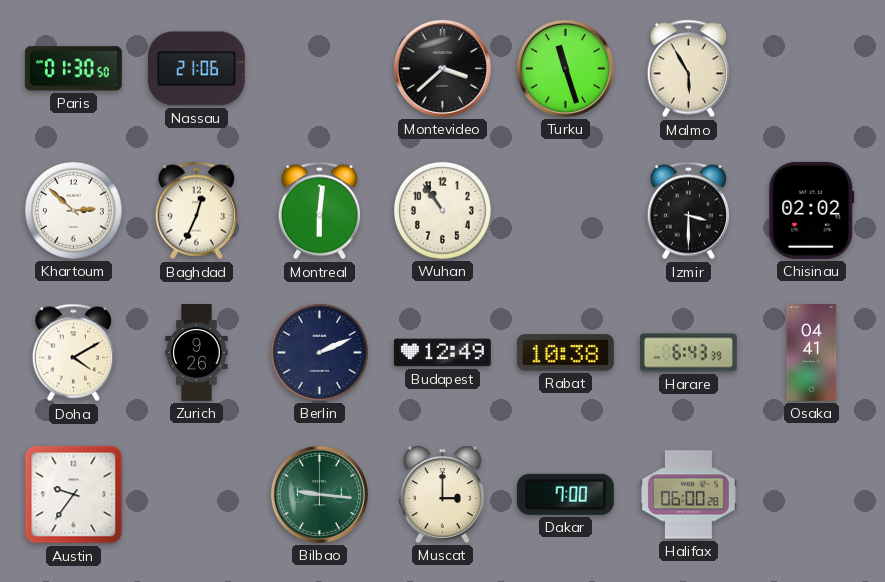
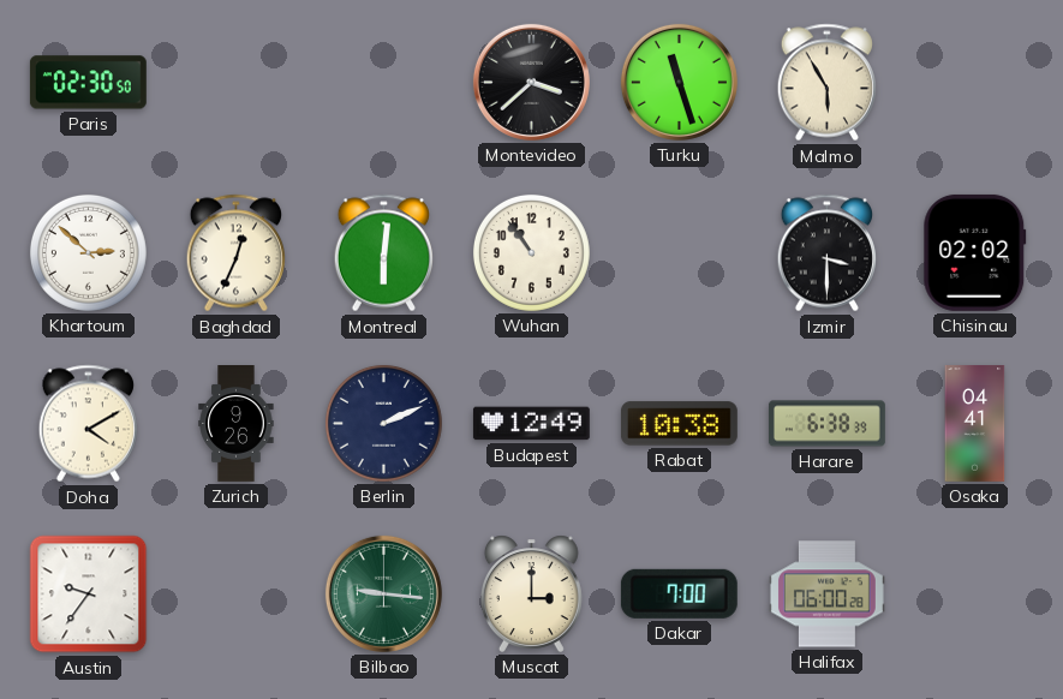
Paris: 01:30 -> 02:30
Nassau: 21:06 -> none
Harare: 6:43 -> 6:38
